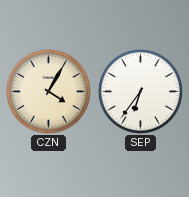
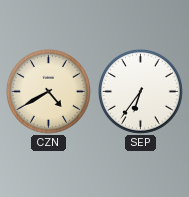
CZN: 4:05 -> 4:40
